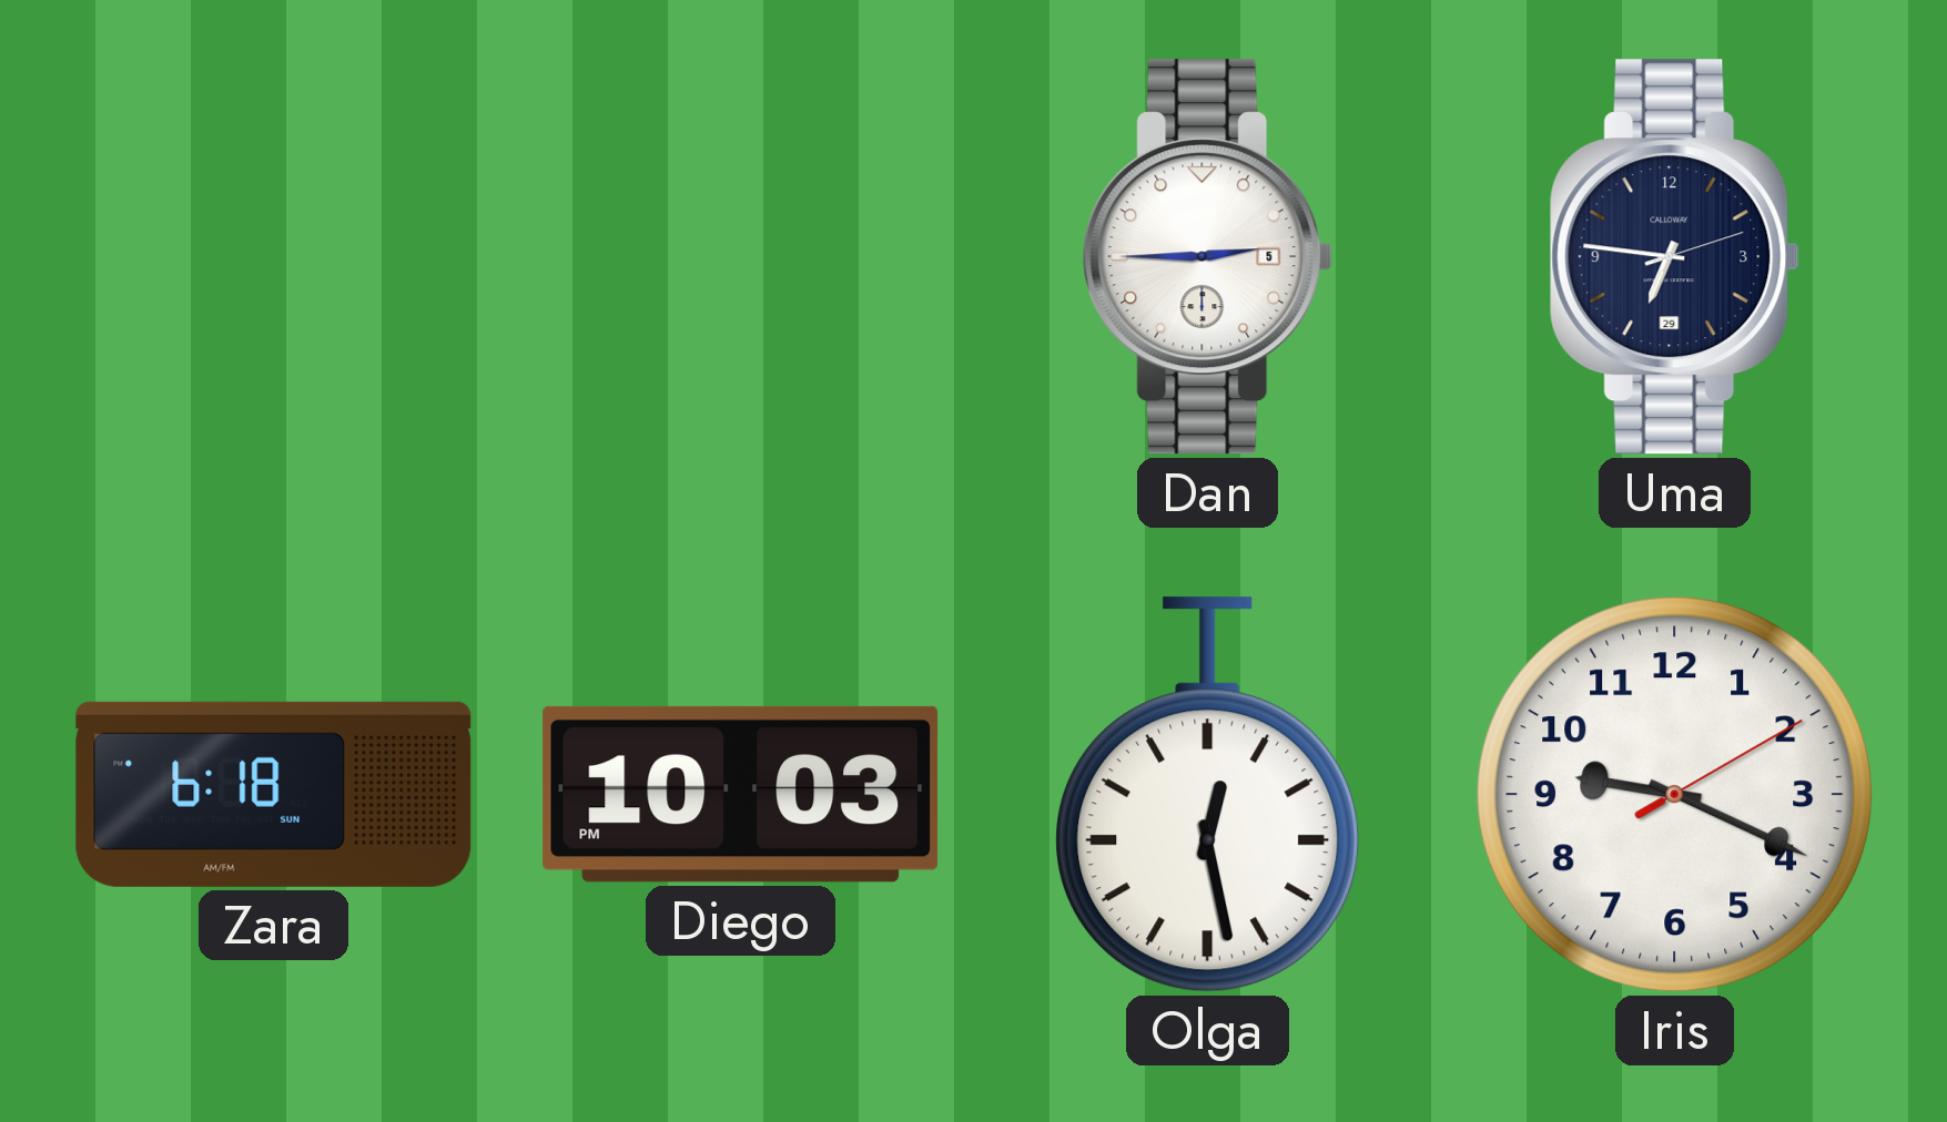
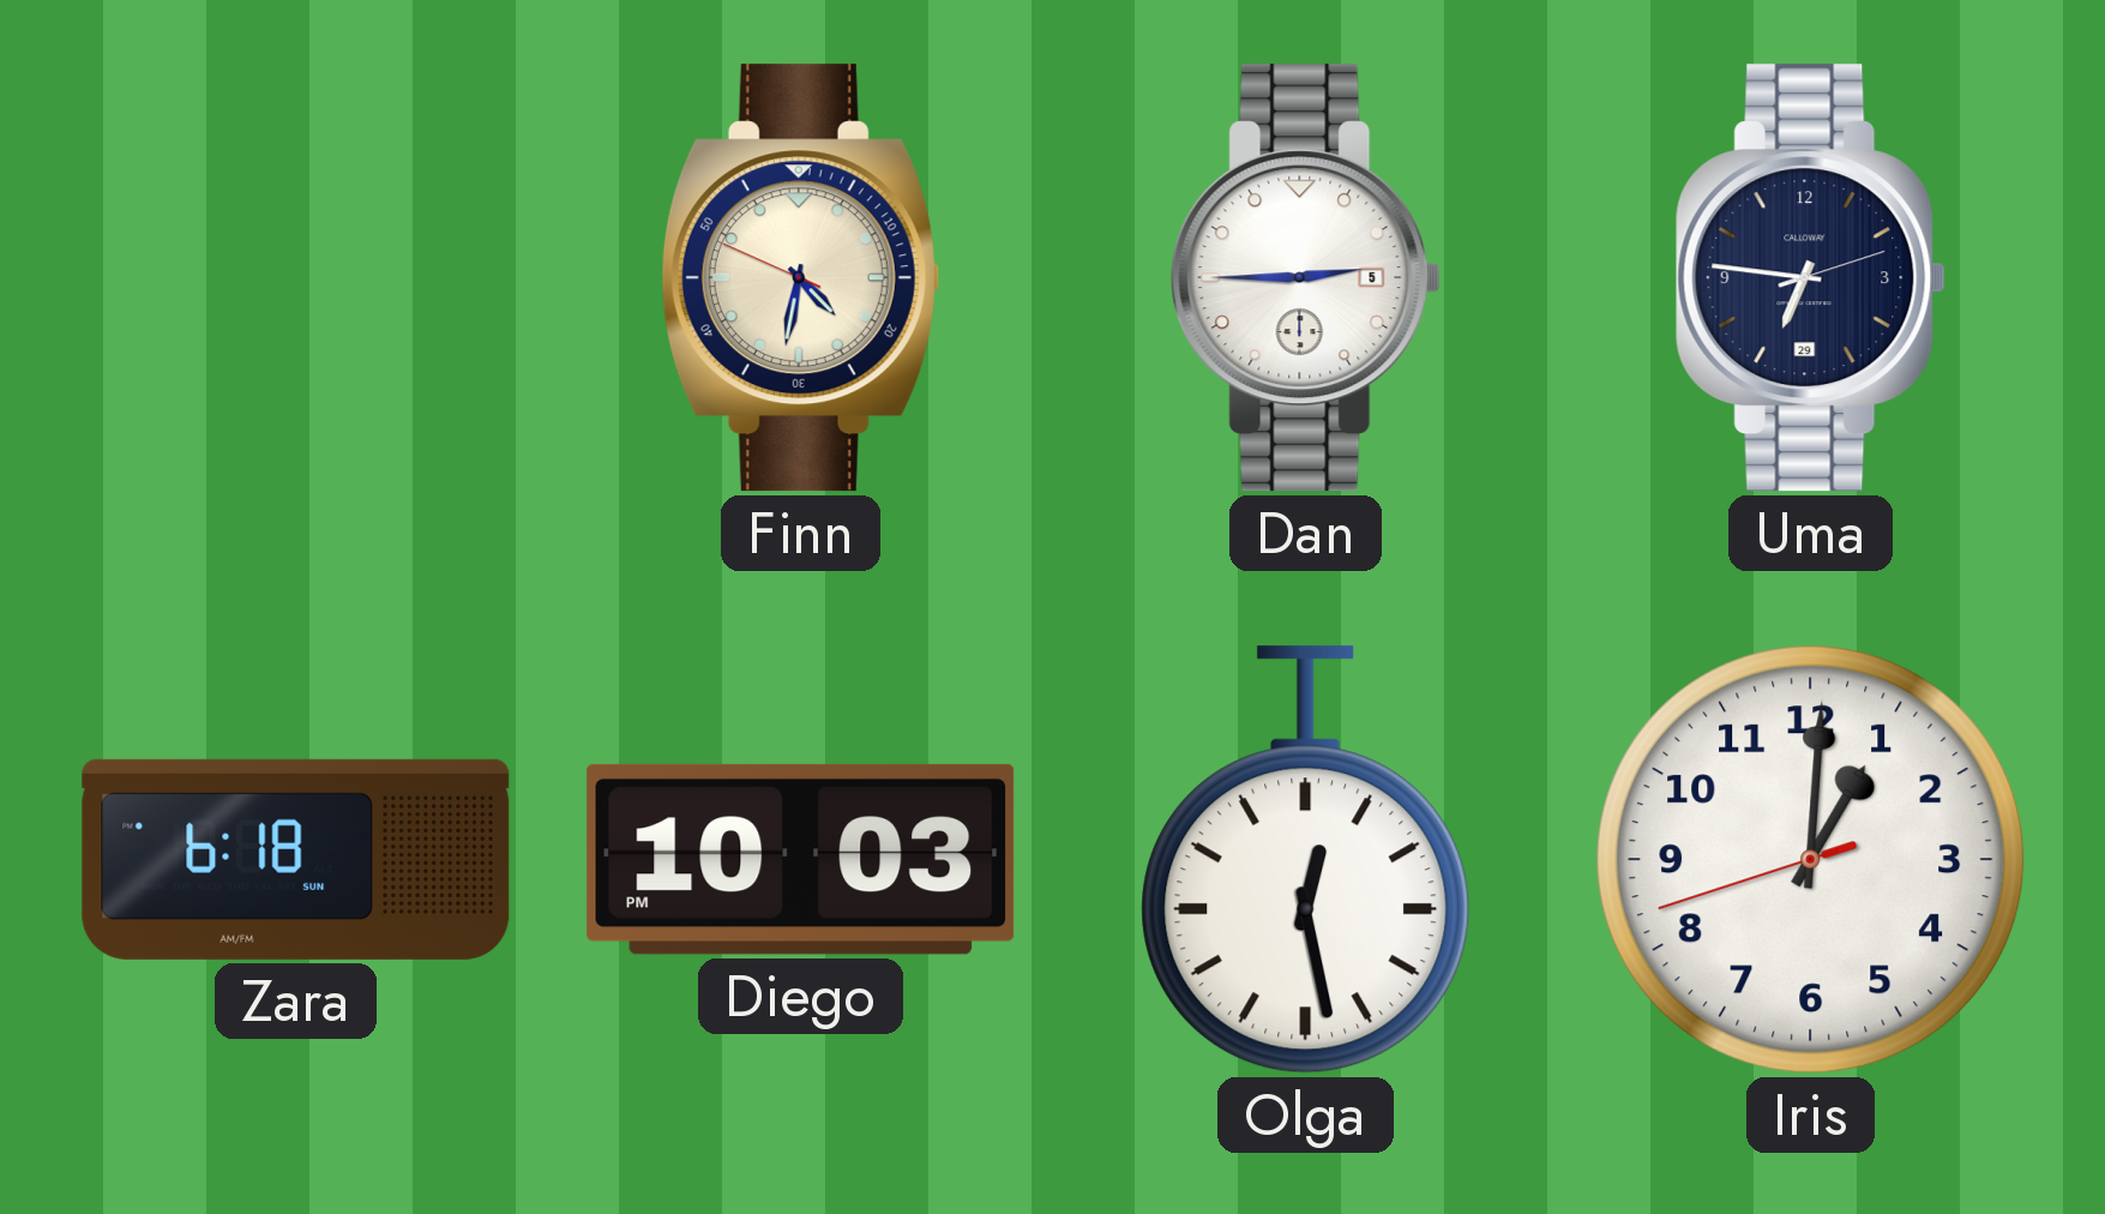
Finn: none -> 4:31
Iris: 9:19 -> 1:00
